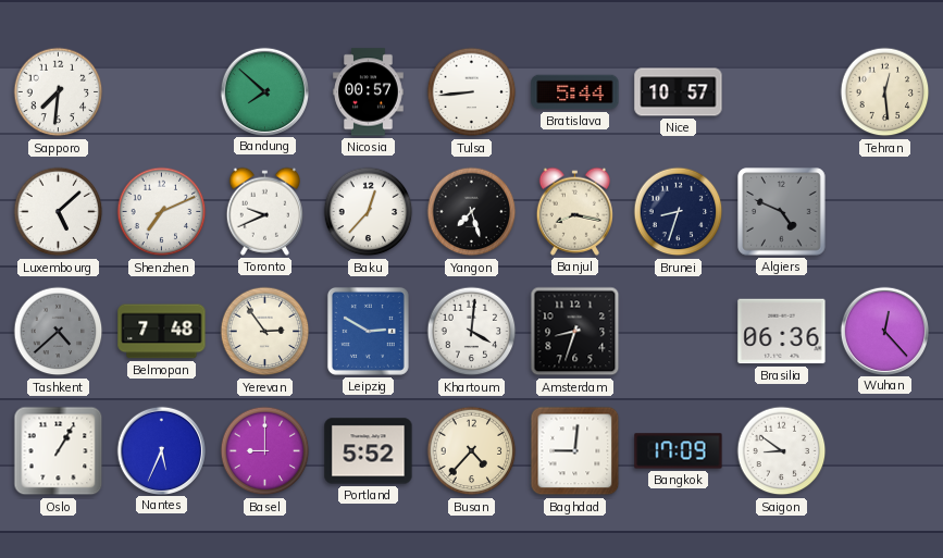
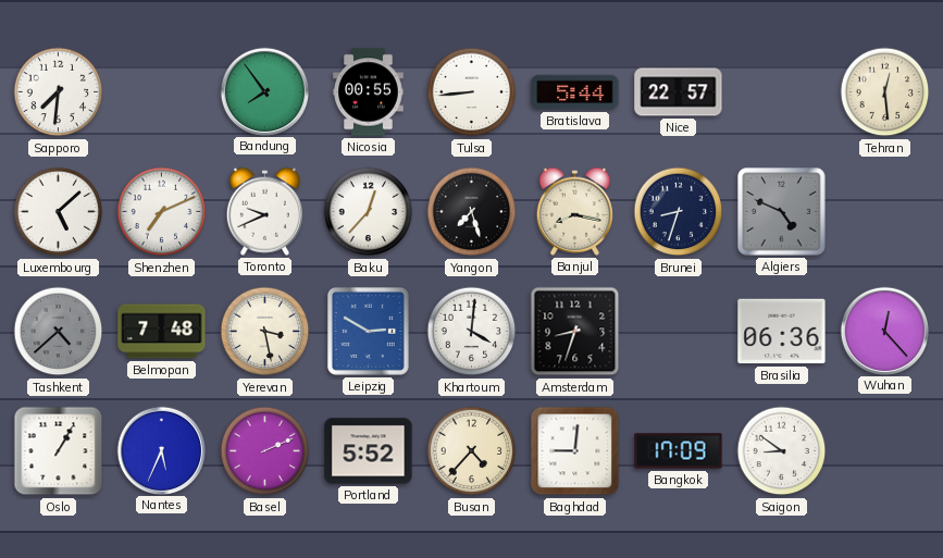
Bandung: 7:52 -> 7:54
Nicosia: 00:57 -> 00:55
Nice: 10:57 -> 22:57
Yerevan: 2:54 -> 3:28
Basel: 9:00 -> 2:11
